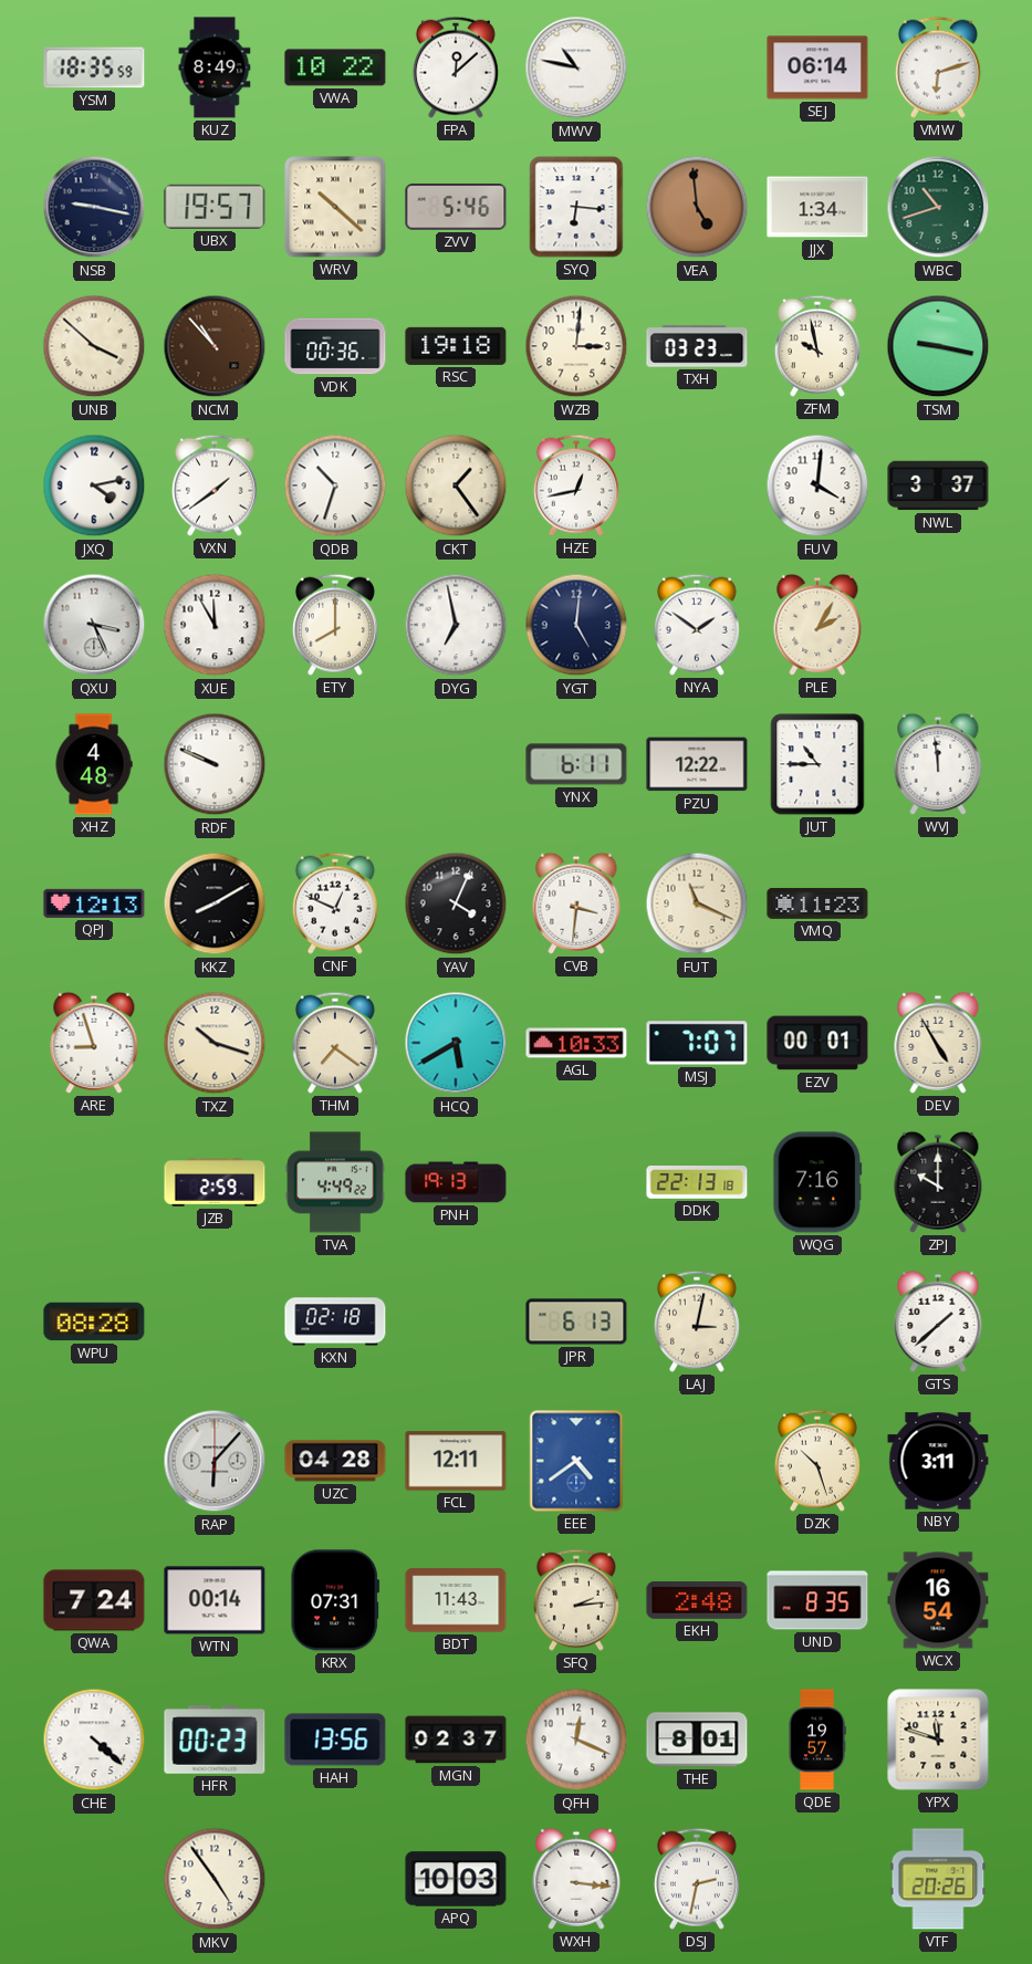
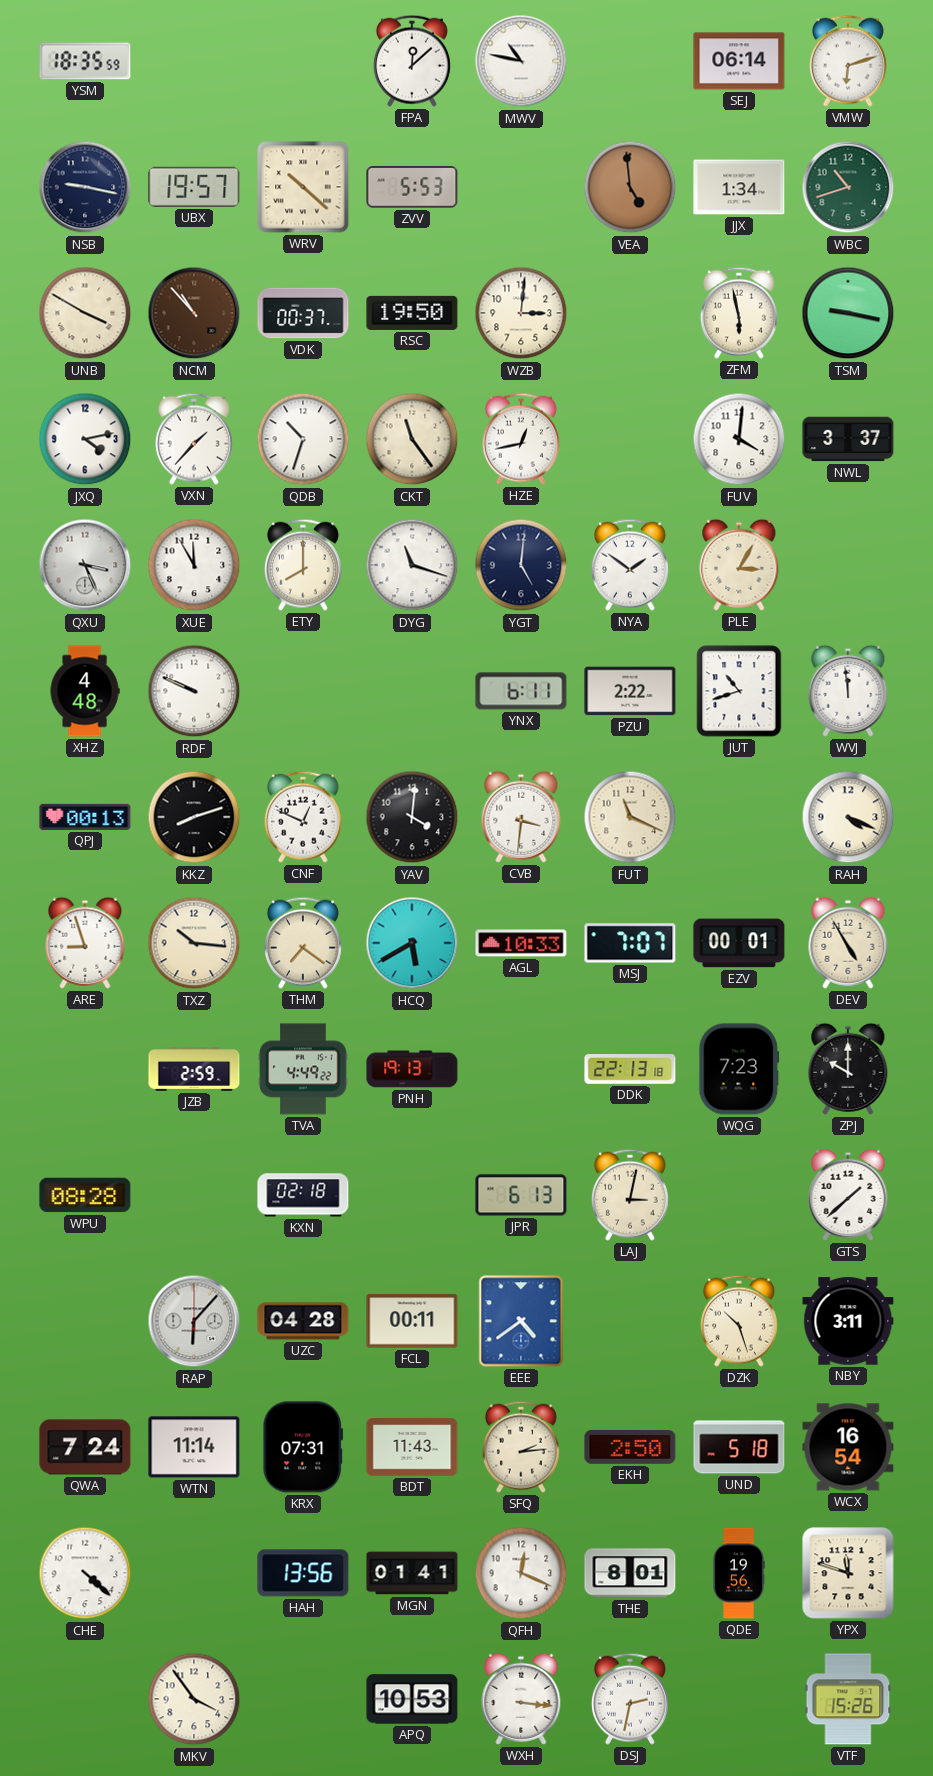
KUZ: 8:49 -> none
VWA: 10:22 -> none
ZVV: 5:46 -> 5:53
SYQ: 6:16 -> none
UNB: 3:52 -> 3:50
VDK: 00:36 -> 00:37
RSC: 19:18 -> 19:50
TXH: 03:23 -> none
ZFM: 9:58 -> 5:58
VXN: 1:39 -> 1:37
CKT: 1:24 -> 11:24
DYG: 6:58 -> 11:18
PLE: 2:05 -> 3:05
PZU: 12:22 -> 2:22
JUT: 10:45 -> 10:42
QPJ: 12:13 -> 00:13
KKZ: 8:10 -> 8:12
YAV: 4:04 -> 4:01
VMQ: 11:23 -> none
RAH: none -> 4:19
TXZ: 10:18 -> 10:16
WQG: 7:16 -> 7:23
FCL: 12:11 -> 00:11
WTN: 00:14 -> 11:14
EKH: 2:48 -> 2:50
UND: 8:35 -> 5:18
HFR: 00:23 -> none
MGN: 02:37 -> 01:41
QDE: 19:57 -> 19:56
MKV: 4:54 -> 3:54
APQ: 10:03 -> 10:53
VTF: 20:26 -> 15:26
